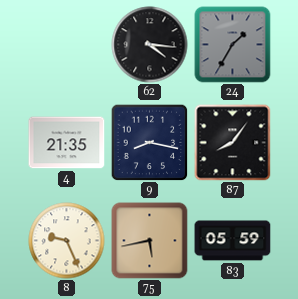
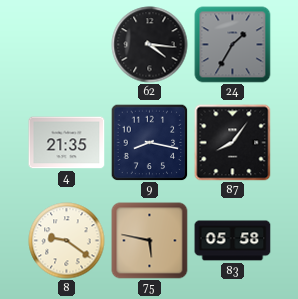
8: 9:26 -> 9:21
75: 5:43 -> 5:47
83: 05:59 -> 05:58
